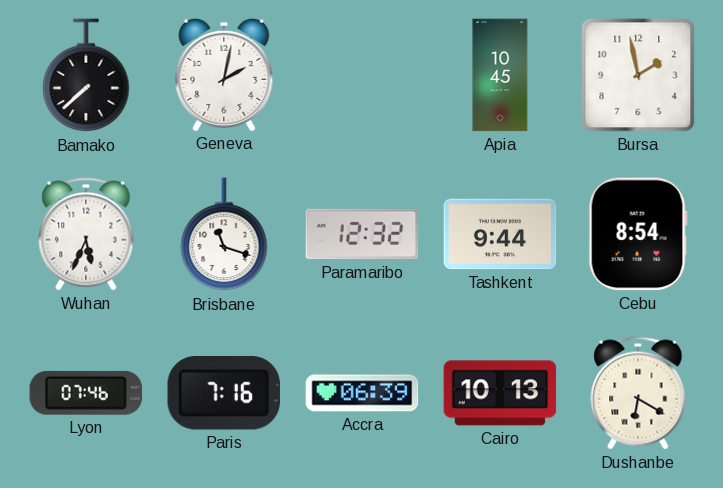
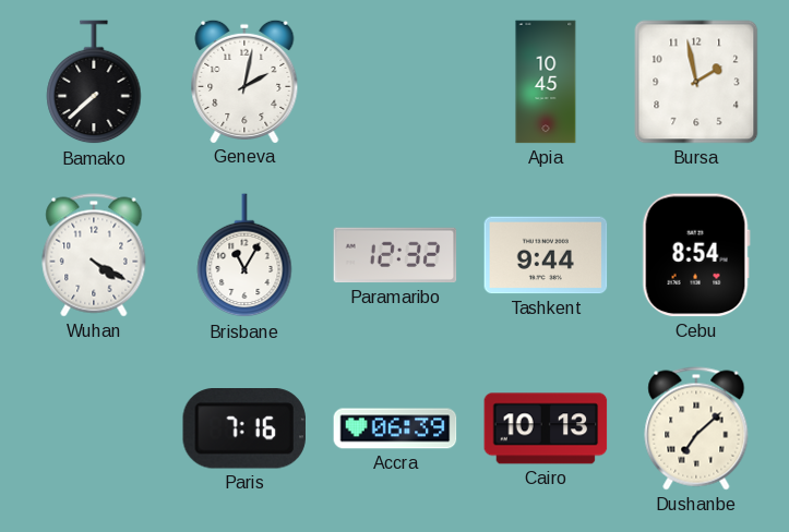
Wuhan: 5:34 -> 4:20
Brisbane: 11:18 -> 11:05
Lyon: 07:46 -> none
Dushanbe: 6:20 -> 7:08
